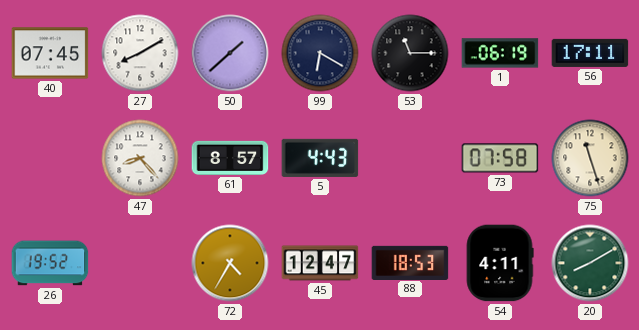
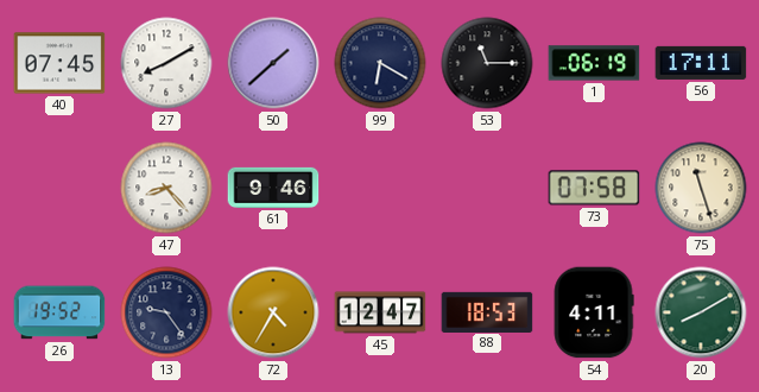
61: 8:57 -> 9:46
5: 4:43 -> none
13: none -> 9:24
